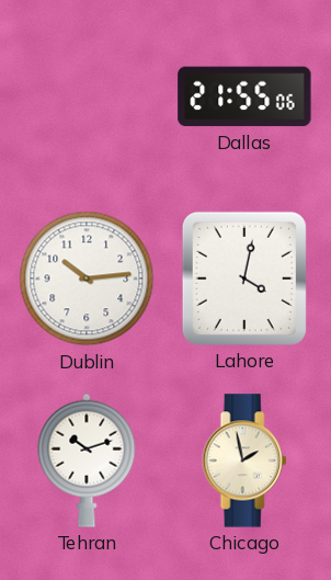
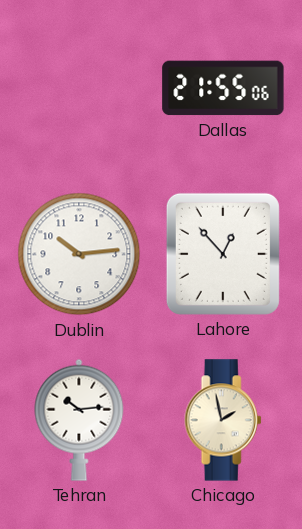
Lahore: 4:02 -> 12:53
Tehran: 10:12 -> 10:14
